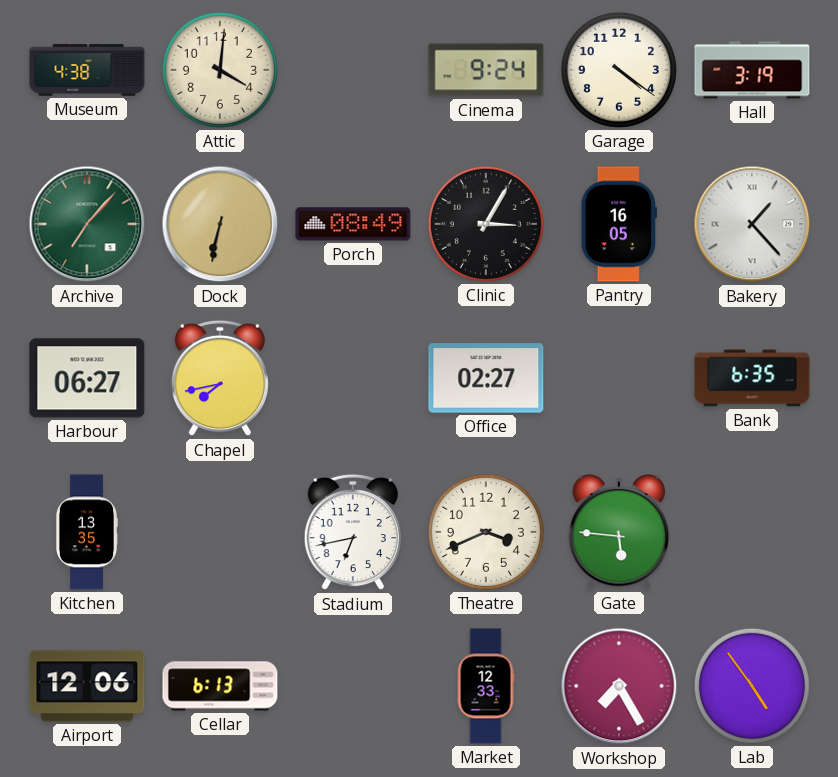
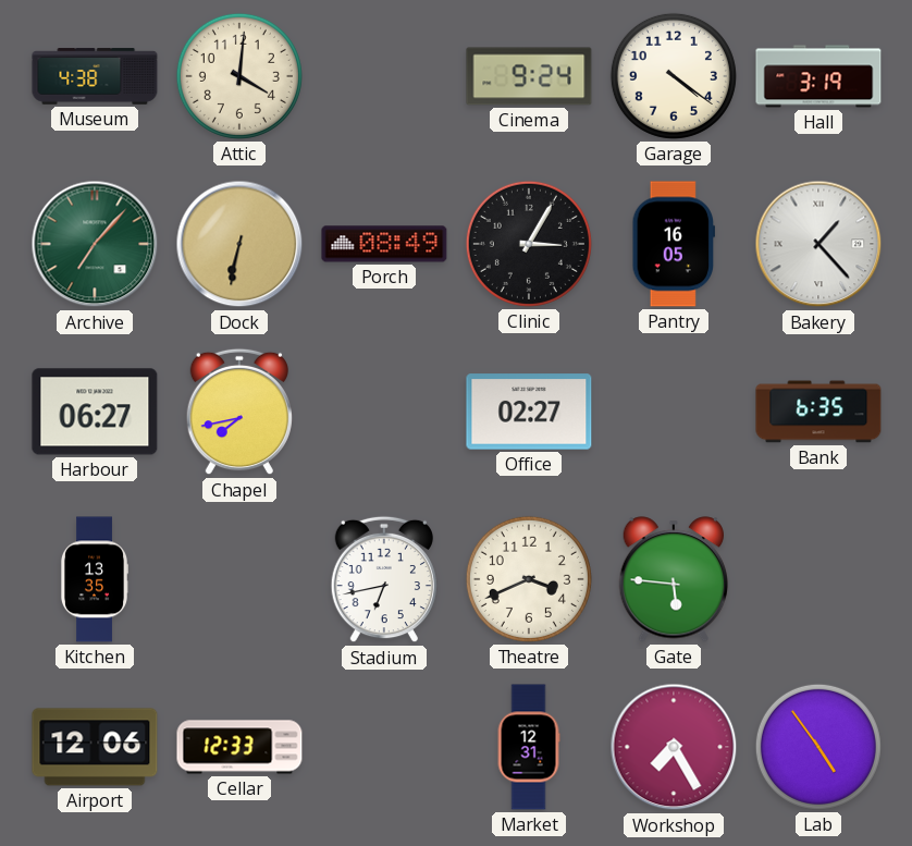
Cellar: 6:13 -> 12:33
Market: 12:33 -> 12:31
